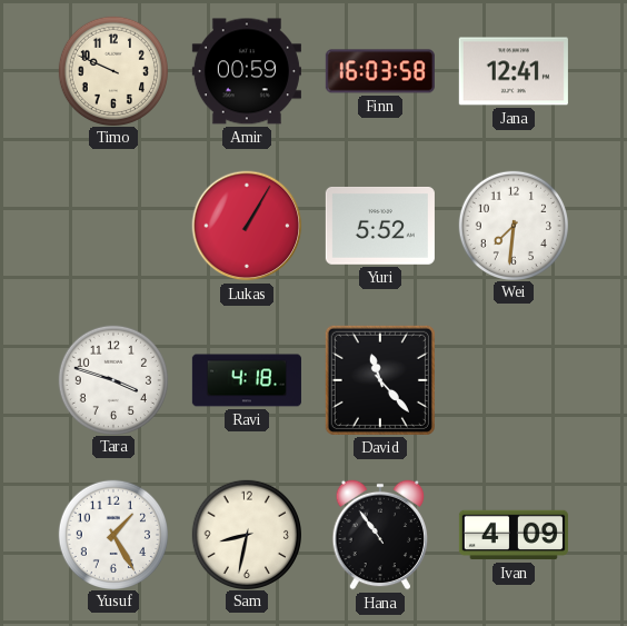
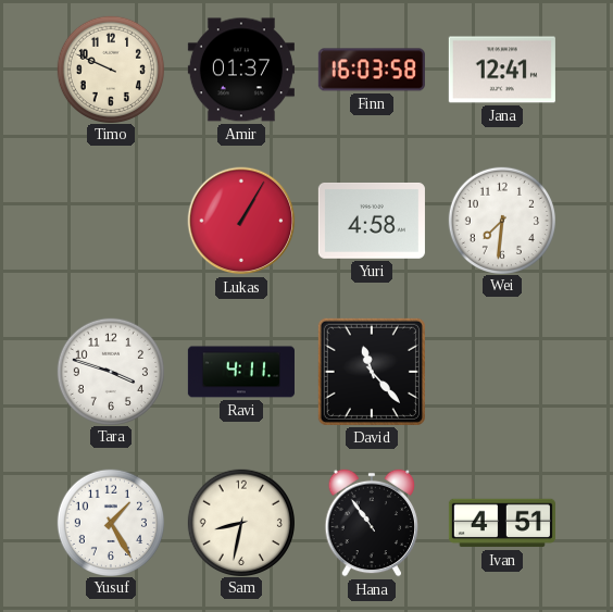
Amir: 00:59 -> 01:37
Yuri: 5:52 -> 4:58
Ravi: 4:18 -> 4:11
Ivan: 4:09 -> 4:51
